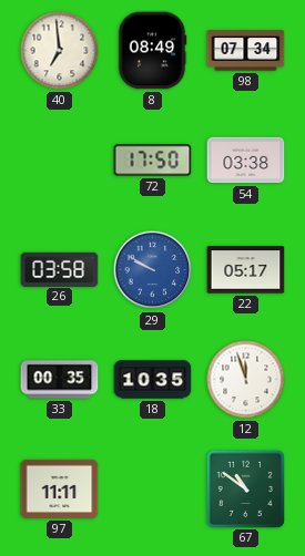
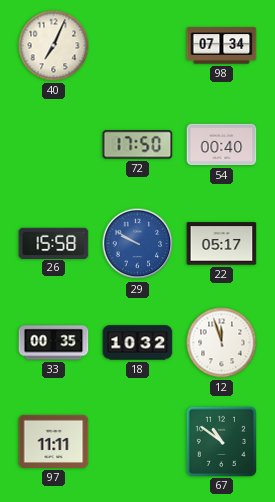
40: 6:59 -> 7:04
8: 08:49 -> none
54: 03:38 -> 00:40
26: 03:58 -> 15:58
18: 10:35 -> 10:32
